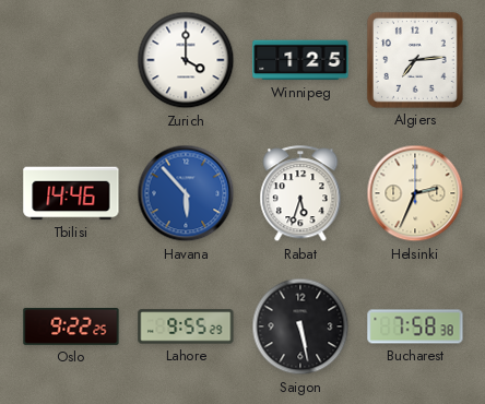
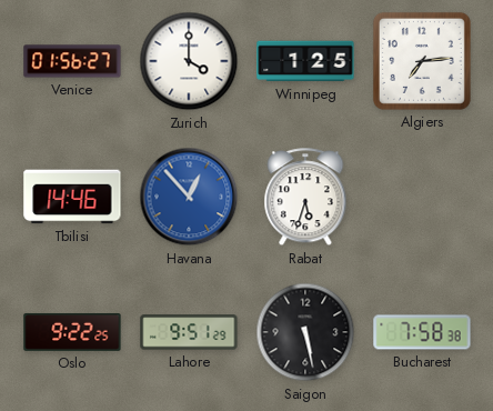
Venice: none -> 01:56
Havana: 5:53 -> 12:53
Helsinki: 2:34 -> none
Lahore: 9:55 -> 9:51
